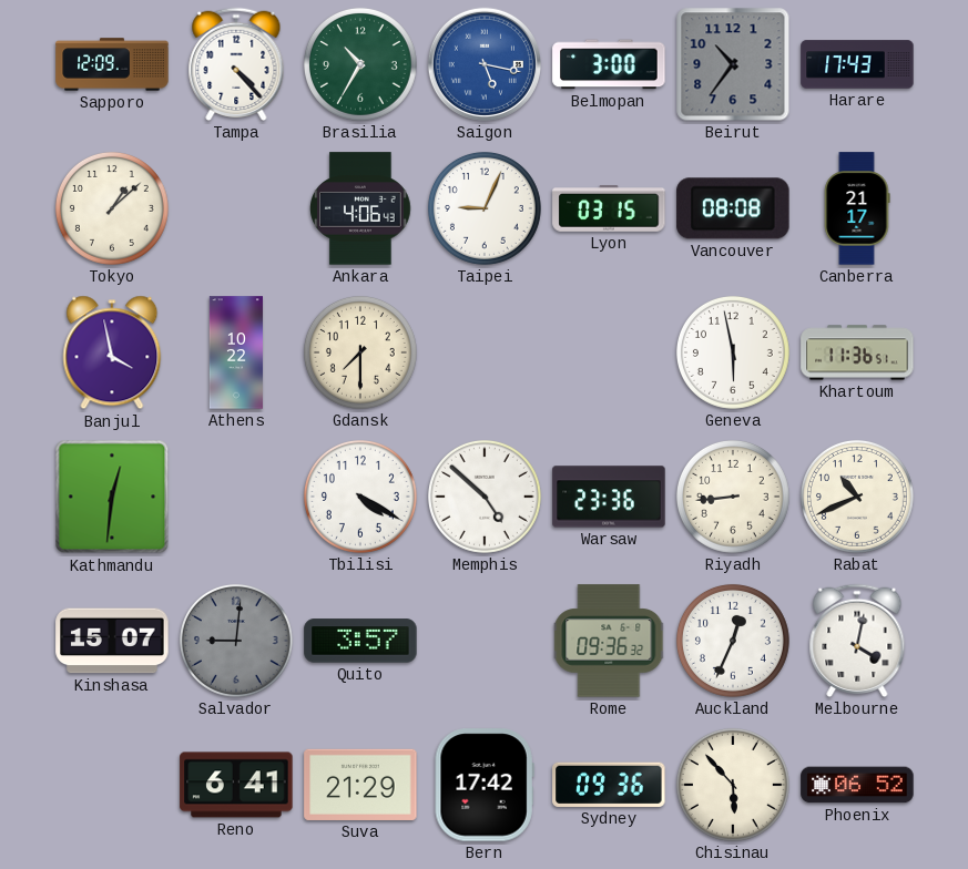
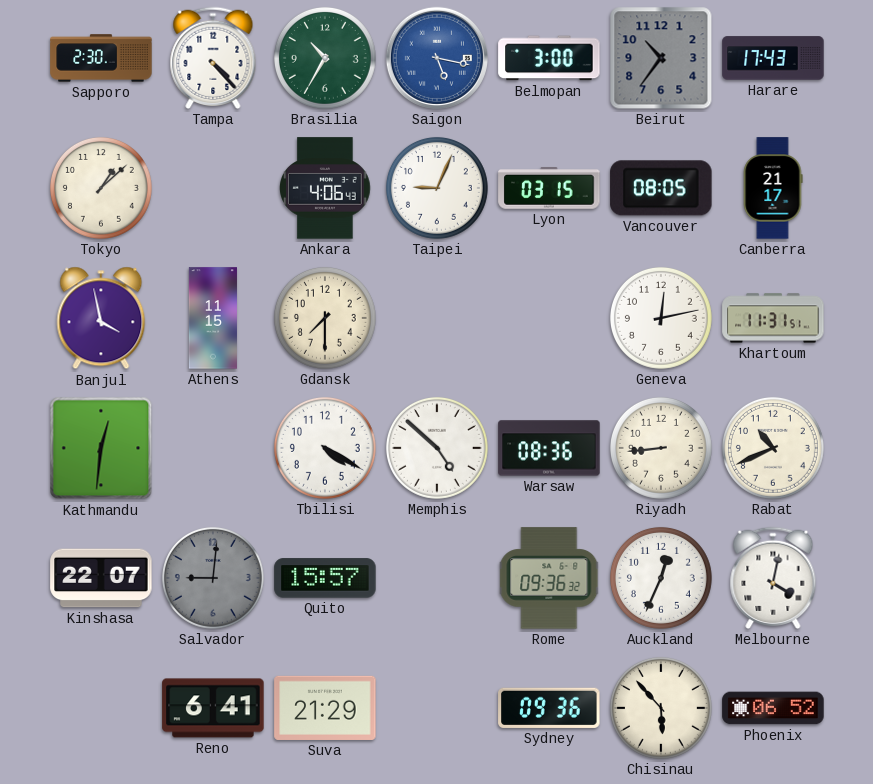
Sapporo: 12:09 -> 2:30
Vancouver: 08:08 -> 08:05
Athens: 10:22 -> 11:15
Geneva: 5:58 -> 12:13
Khartoum: 11:36 -> 11:31
Warsaw: 23:36 -> 08:36
Kinshasa: 15:07 -> 22:07
Quito: 3:57 -> 15:57
Bern: 17:42 -> none
